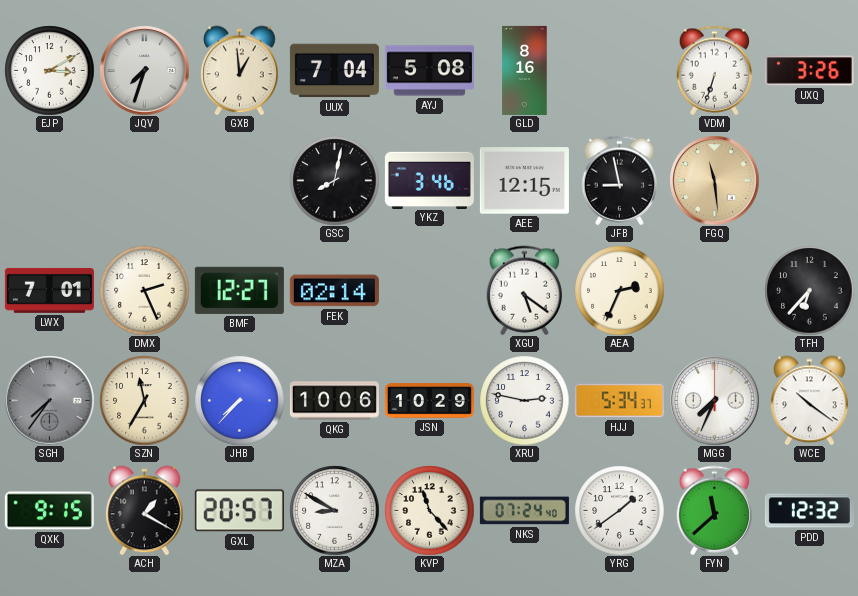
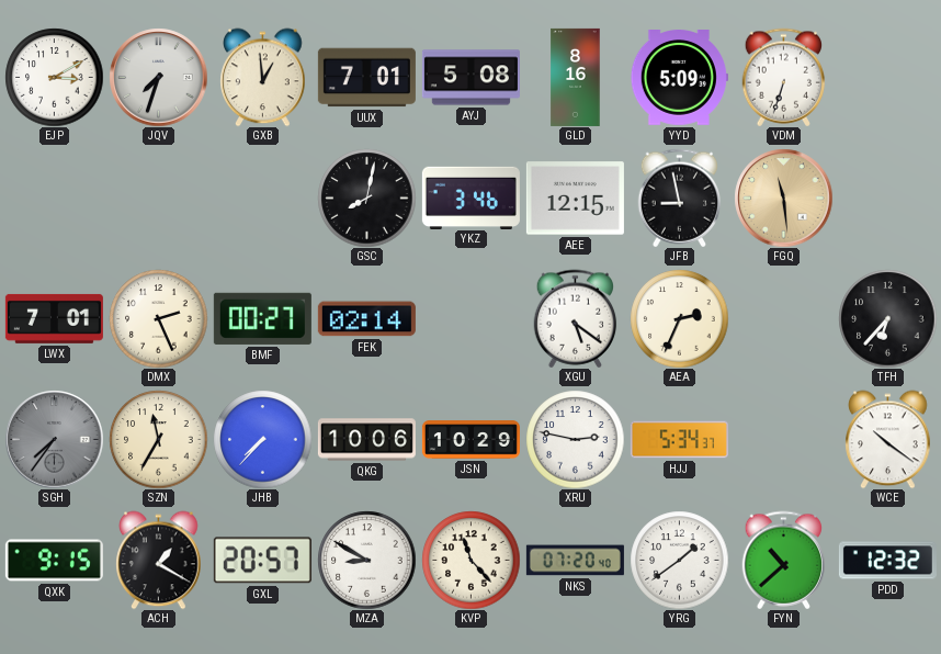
UUX: 7:04 -> 7:01
YYD: none -> 5:09
UXQ: 3:26 -> none
BMF: 12:27 -> 00:27
MGG: 7:34 -> none
NKS: 07:24 -> 07:20
FYN: 11:38 -> 10:38
